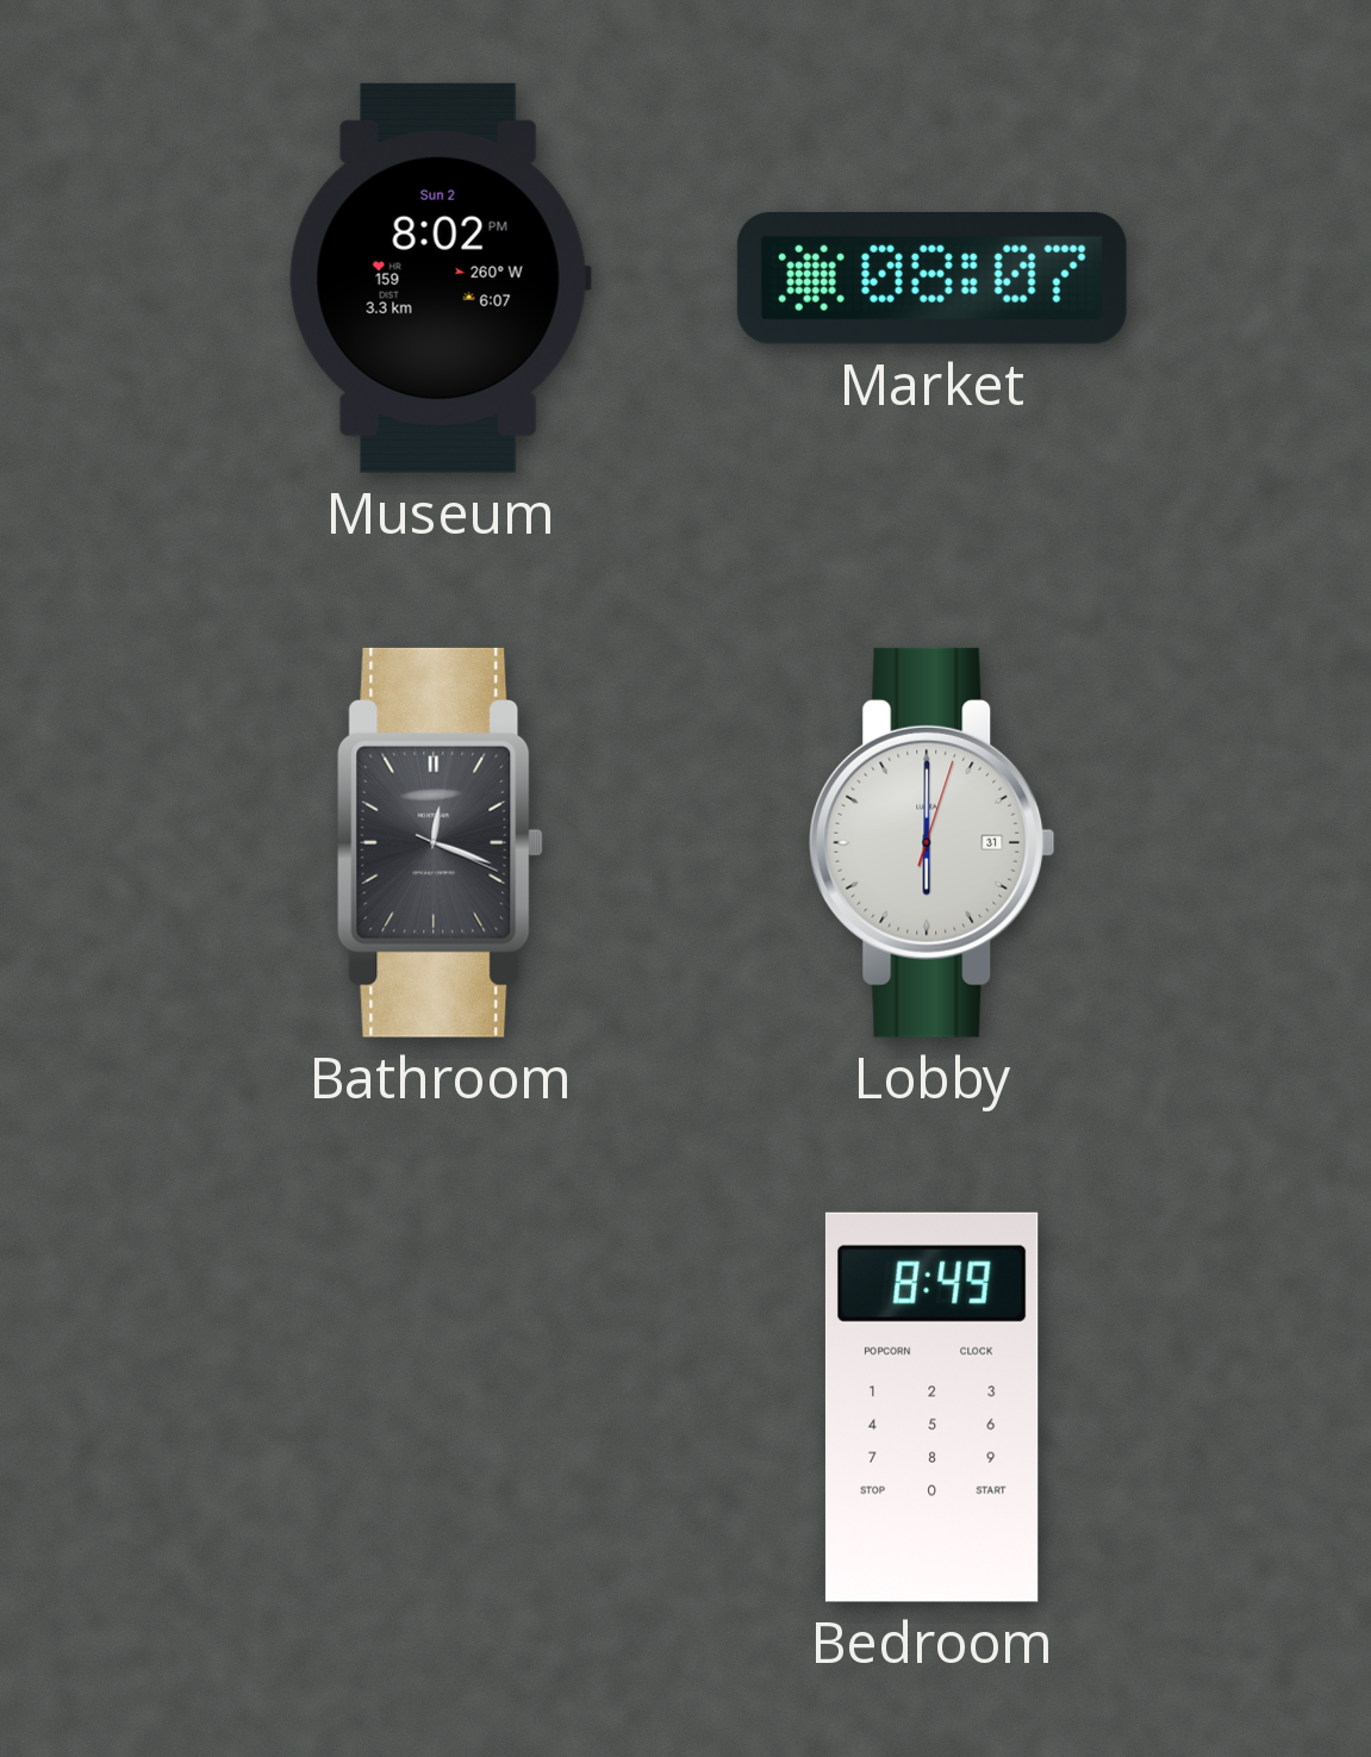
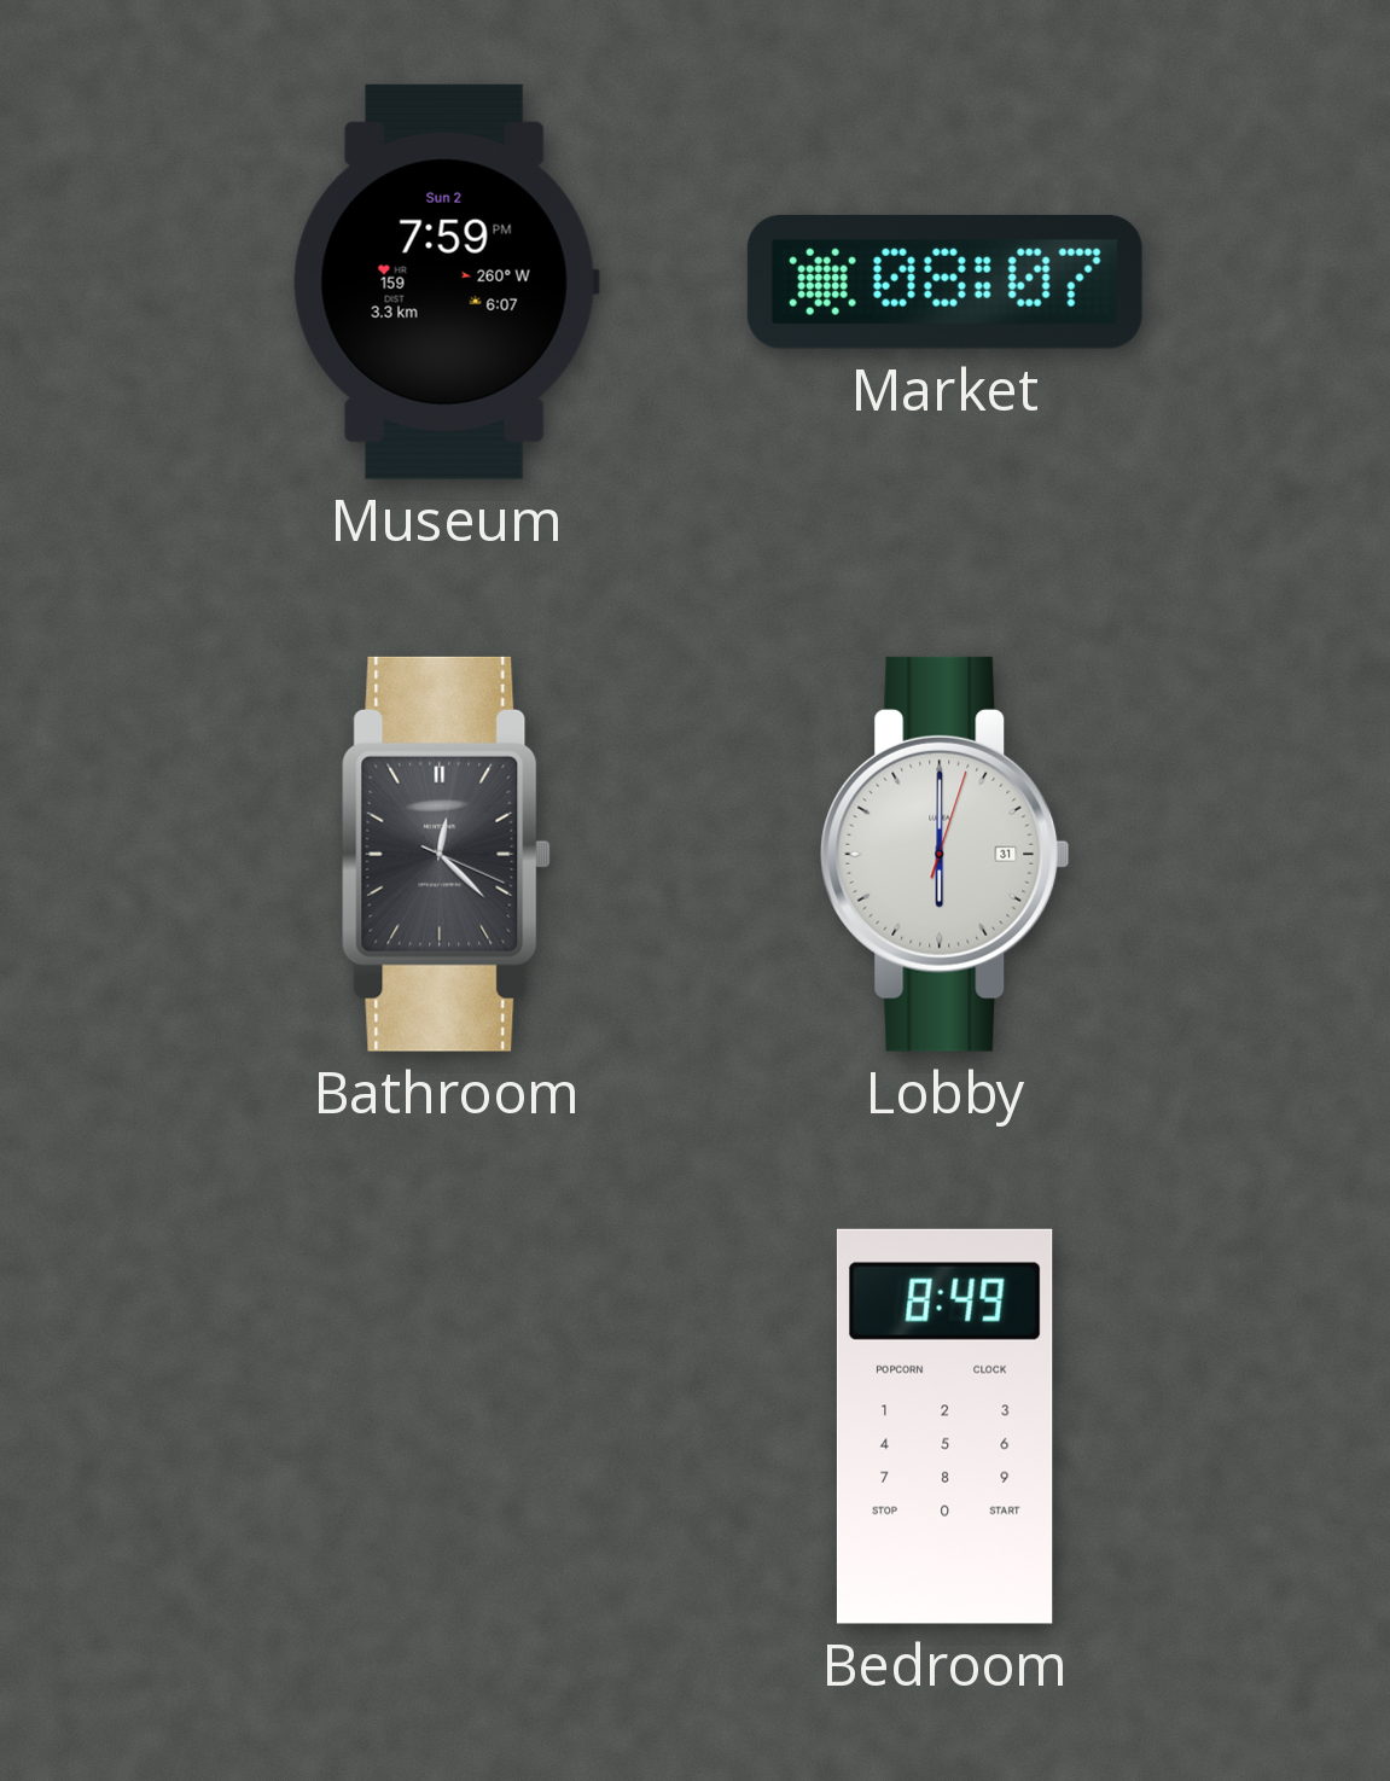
Museum: 8:02 -> 7:59
Bathroom: 12:18 -> 12:22
